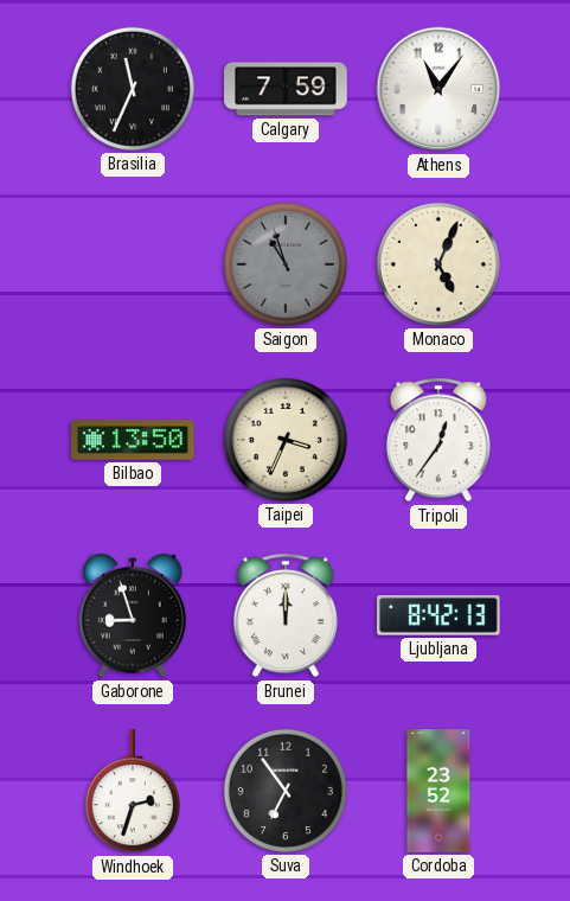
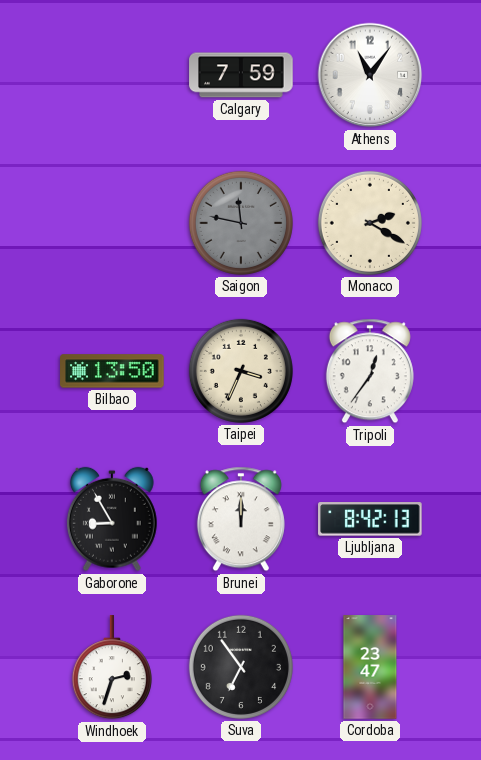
Brasilia: 11:34 -> none
Saigon: 10:57 -> 11:47
Monaco: 5:04 -> 2:20
Gaborone: 8:57 -> 8:55
Cordoba: 23:52 -> 23:47
